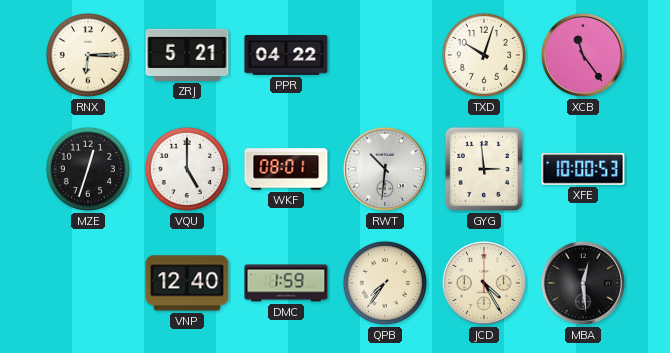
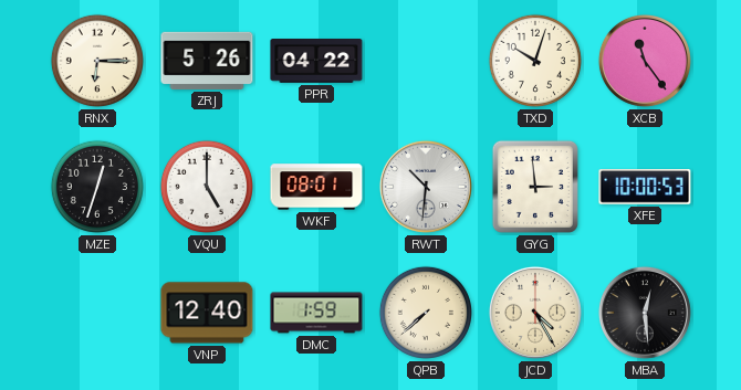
ZRJ: 5:21 -> 5:26
QPB: 7:36 -> 7:38
